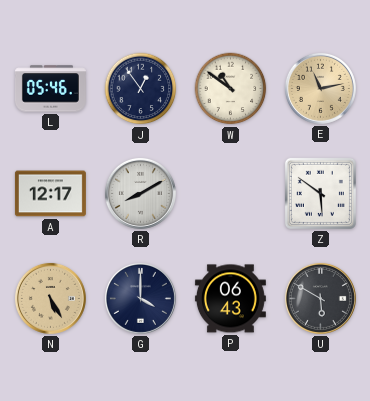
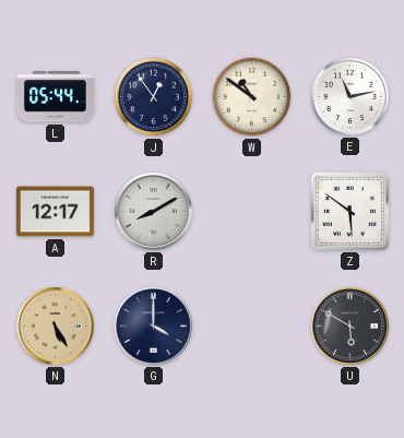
L: 05:46 -> 05:44
E dial: champagne -> white
P: 06:43 -> none
